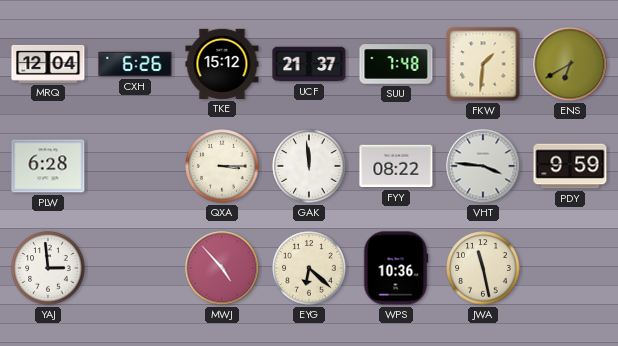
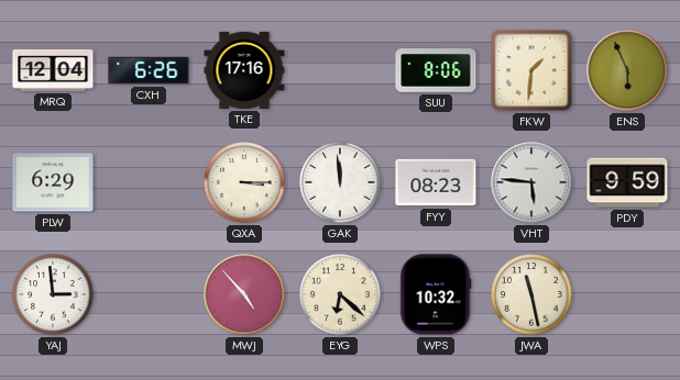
TKE: 15:12 -> 17:16
UCF: 21:37 -> none
SUU: 7:48 -> 8:06
ENS: 6:40 -> 5:56
PLW: 6:28 -> 6:29
FYY: 08:22 -> 08:23
VHT: 3:46 -> 5:46
WPS: 10:36 -> 10:32
